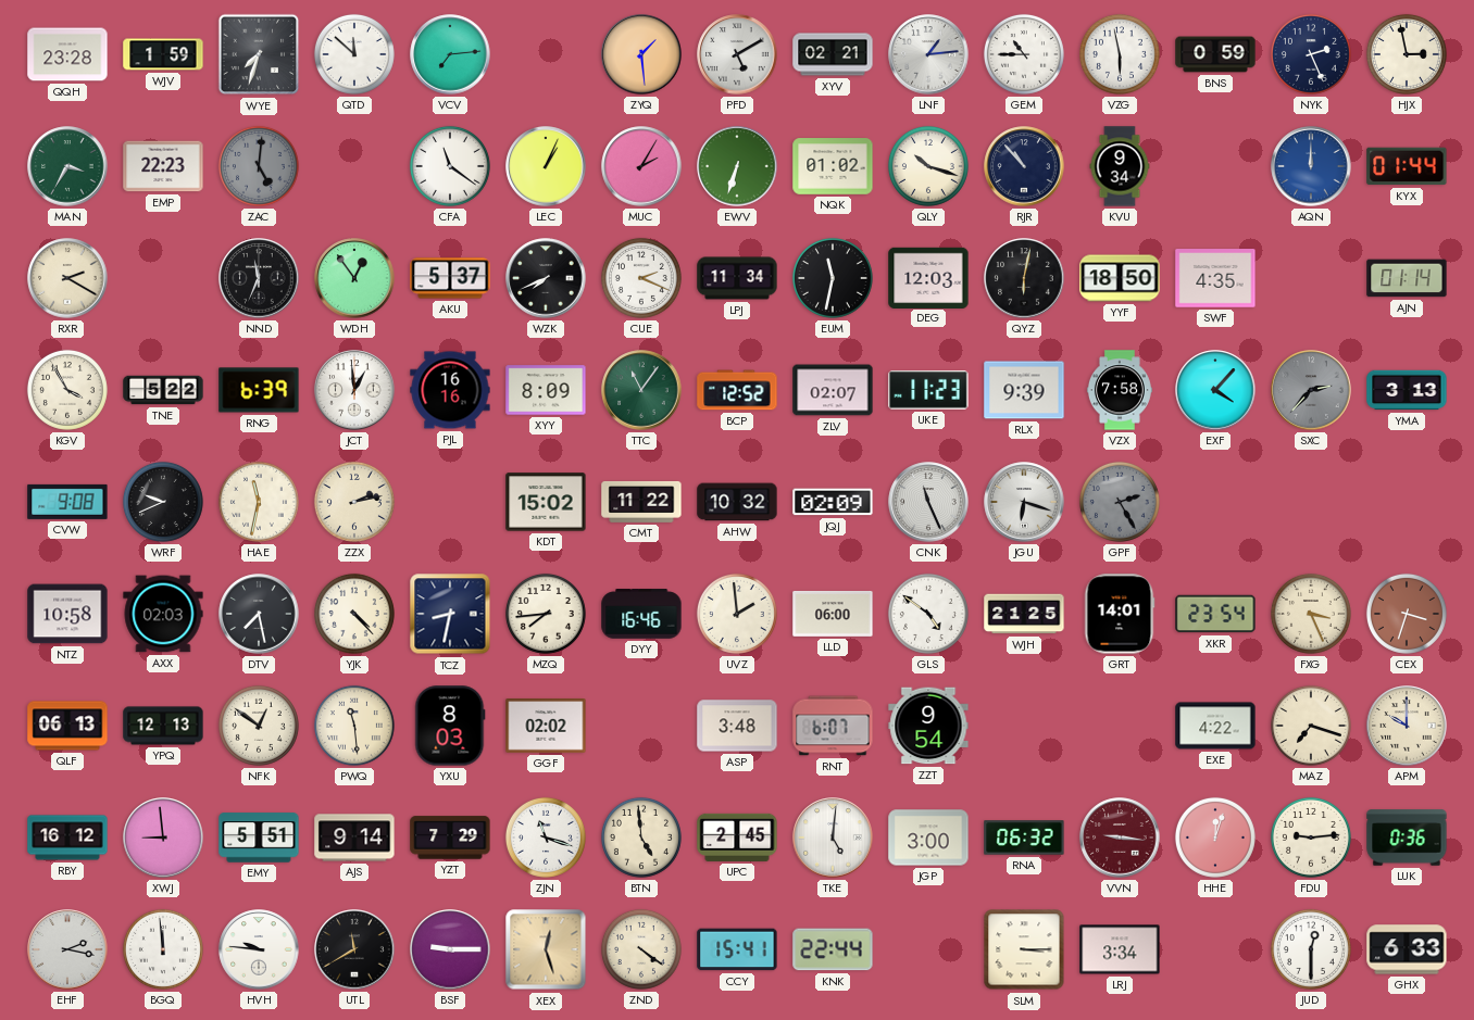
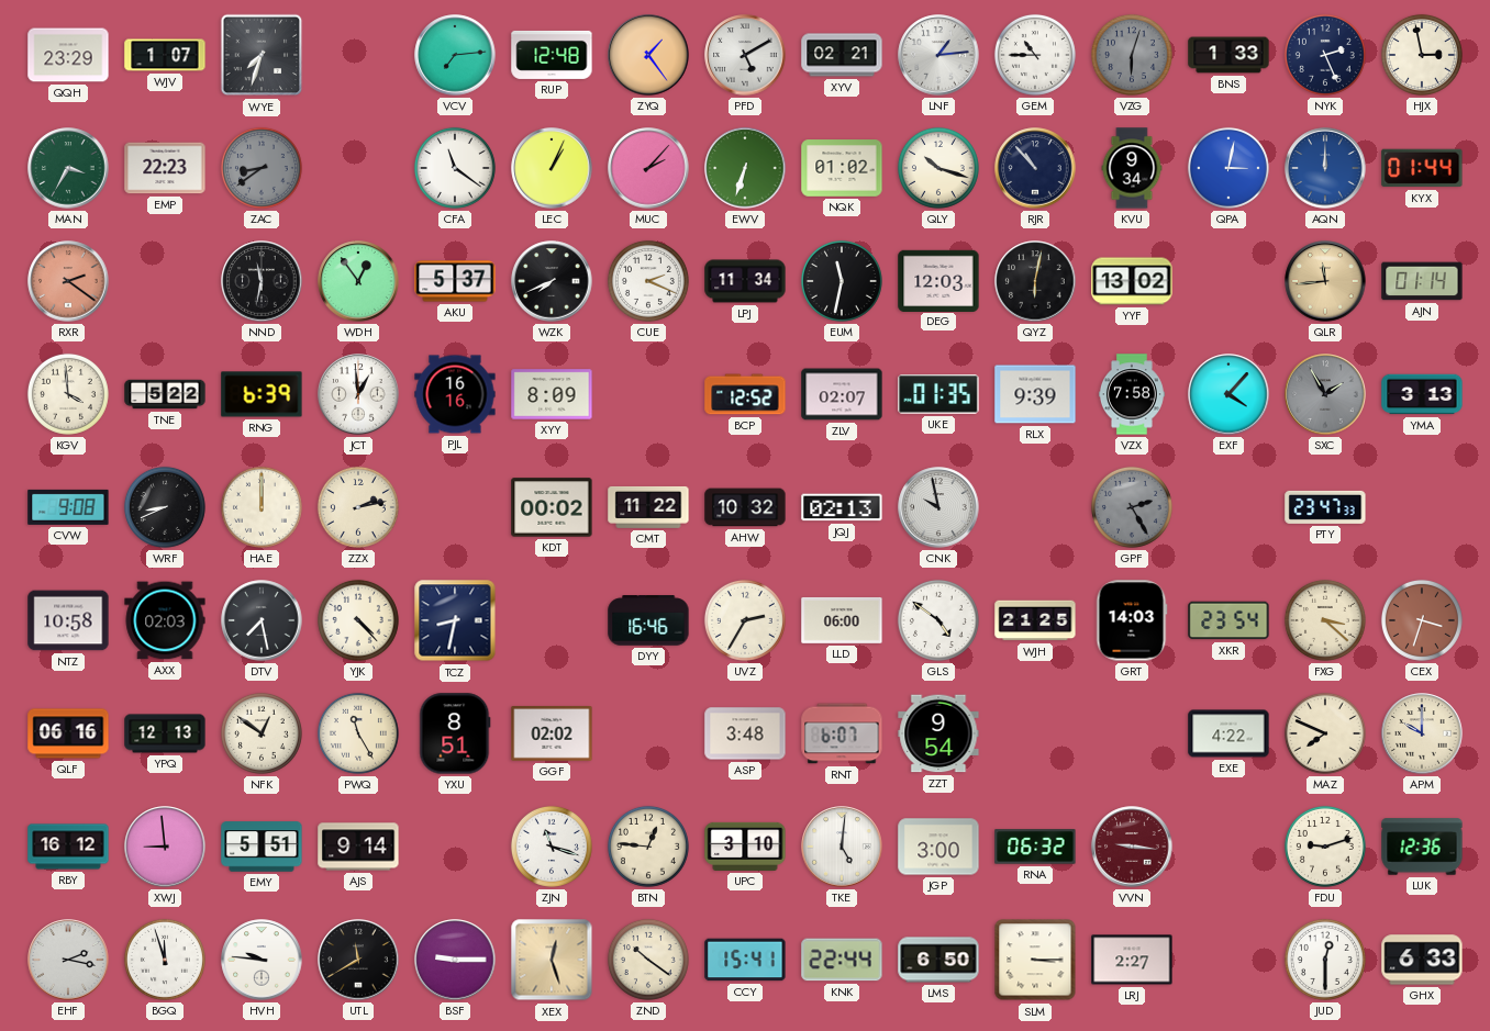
QQH: 23:28 -> 23:29
WJV: 1:59 -> 1:07
QTD: 11:52 -> none
RUP: none -> 12:48
ZYQ: 1:29 -> 1:24
VZG: 5:58 -> 6:03
VZG dial: white -> grey
BNS: 0:59 -> 1:33
ZAC: 5:01 -> 8:39
MUC: 2:05 -> 2:07
QPA: none -> 3:02
RXR: 2:20 -> 2:21
RXR dial: cream -> salmon
NND: 11:34 -> 11:32
YYF: 18:50 -> 13:02
SWF: 4:35 -> none
QLR: none -> 11:44
KGV: 3:55 -> 3:59
TTC: 11:06 -> none
UKE: 11:23 -> 01:35
SXC: 2:37 -> 1:55
WRF: 9:41 -> 8:41
HAE: 11:32 -> 12:00
KDT: 15:02 -> 00:02
JQJ: 02:09 -> 02:13
CNK: 11:26 -> 9:58
JGU: 6:18 -> none
PTY: none -> 23:47
MZQ: 7:44 -> none
UVZ: 1:59 -> 2:35
GRT: 14:01 -> 14:03
FXG: 3:26 -> 3:22
QLF: 06:13 -> 06:16
PWQ: 11:29 -> 11:25
YXU: 8:03 -> 8:51
MAZ: 7:18 -> 7:49
YZT: 7:29 -> none
BTN: 4:59 -> 12:46
UPC: 2:45 -> 3:10
HHE: 12:03 -> none
FDU: 9:14 -> 9:12
LUK: 0:36 -> 12:36
BGQ: 11:59 -> 11:57
ZND: 4:21 -> 10:21
LMS: none -> 6:50
LRJ: 3:34 -> 2:27
